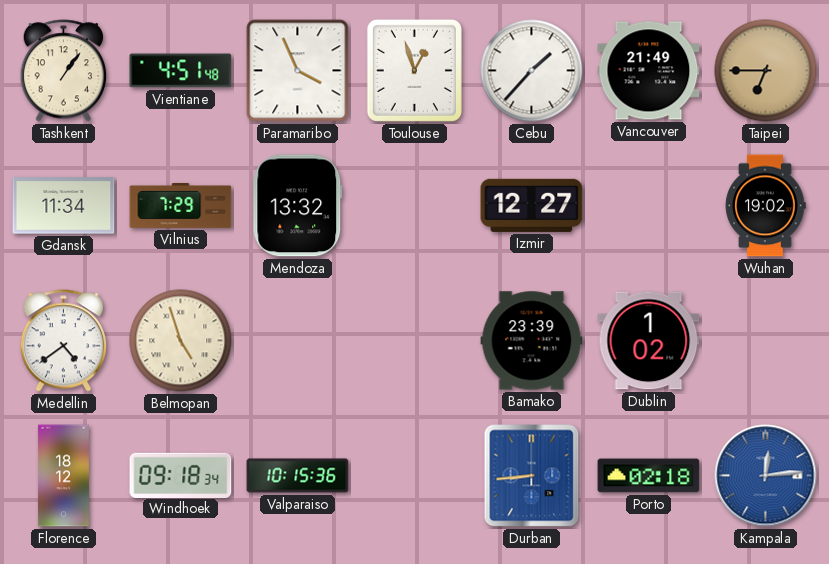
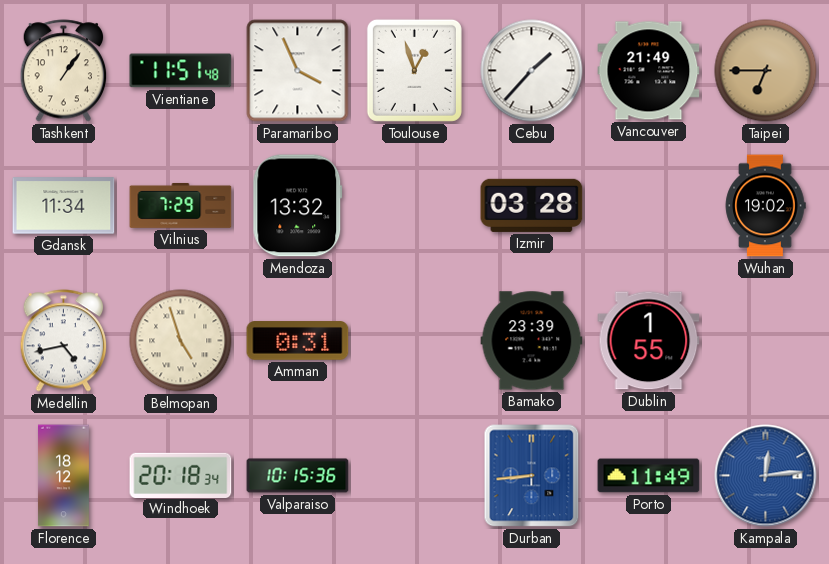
Vientiane: 4:51 -> 11:51
Izmir: 12:27 -> 03:28
Medellin: 4:39 -> 4:43
Amman: none -> 0:31
Dublin: 1:02 -> 1:55
Windhoek: 09:18 -> 20:18
Porto: 02:18 -> 11:49
